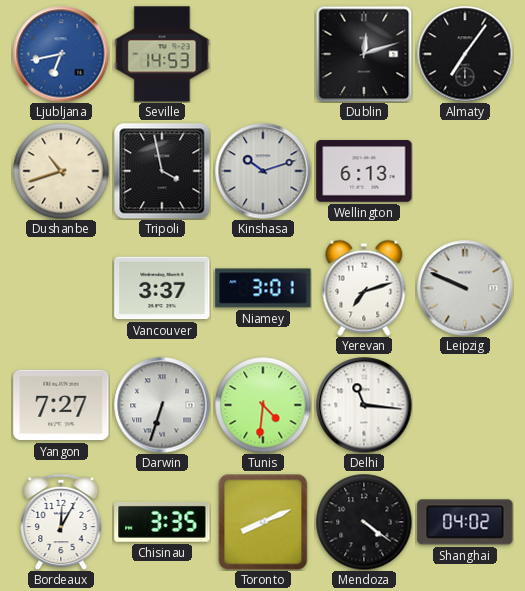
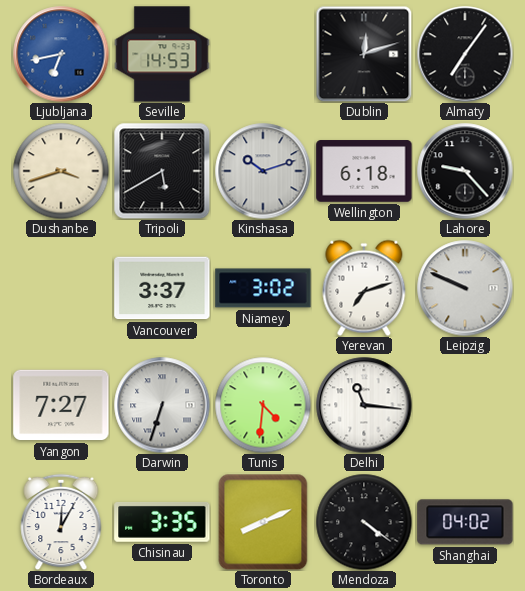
Dushanbe: 10:42 -> 3:42
Tripoli: 3:58 -> 5:40
Wellington: 6:13 -> 6:18
Lahore: none -> 9:23
Niamey: 3:01 -> 3:02
